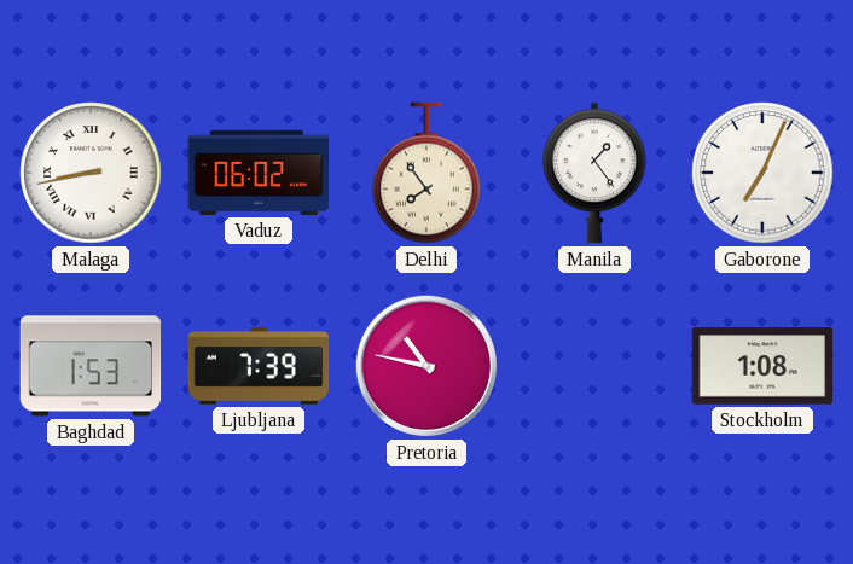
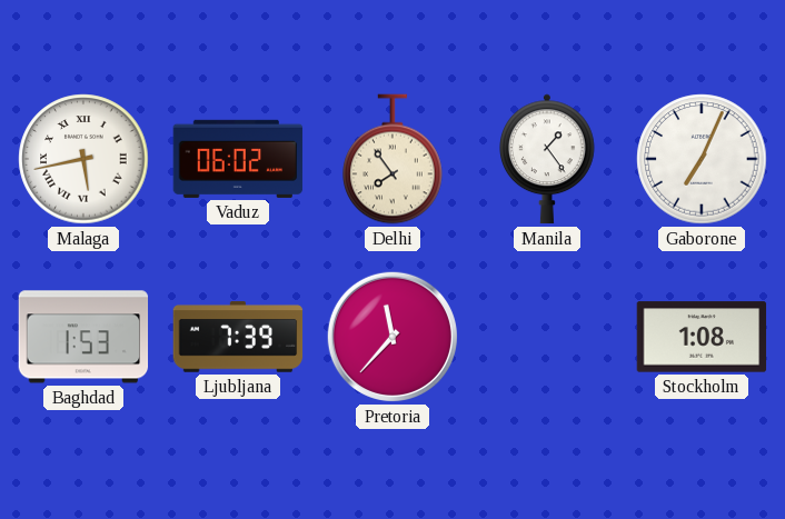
Malaga: 8:43 -> 5:43
Pretoria: 10:47 -> 11:37
